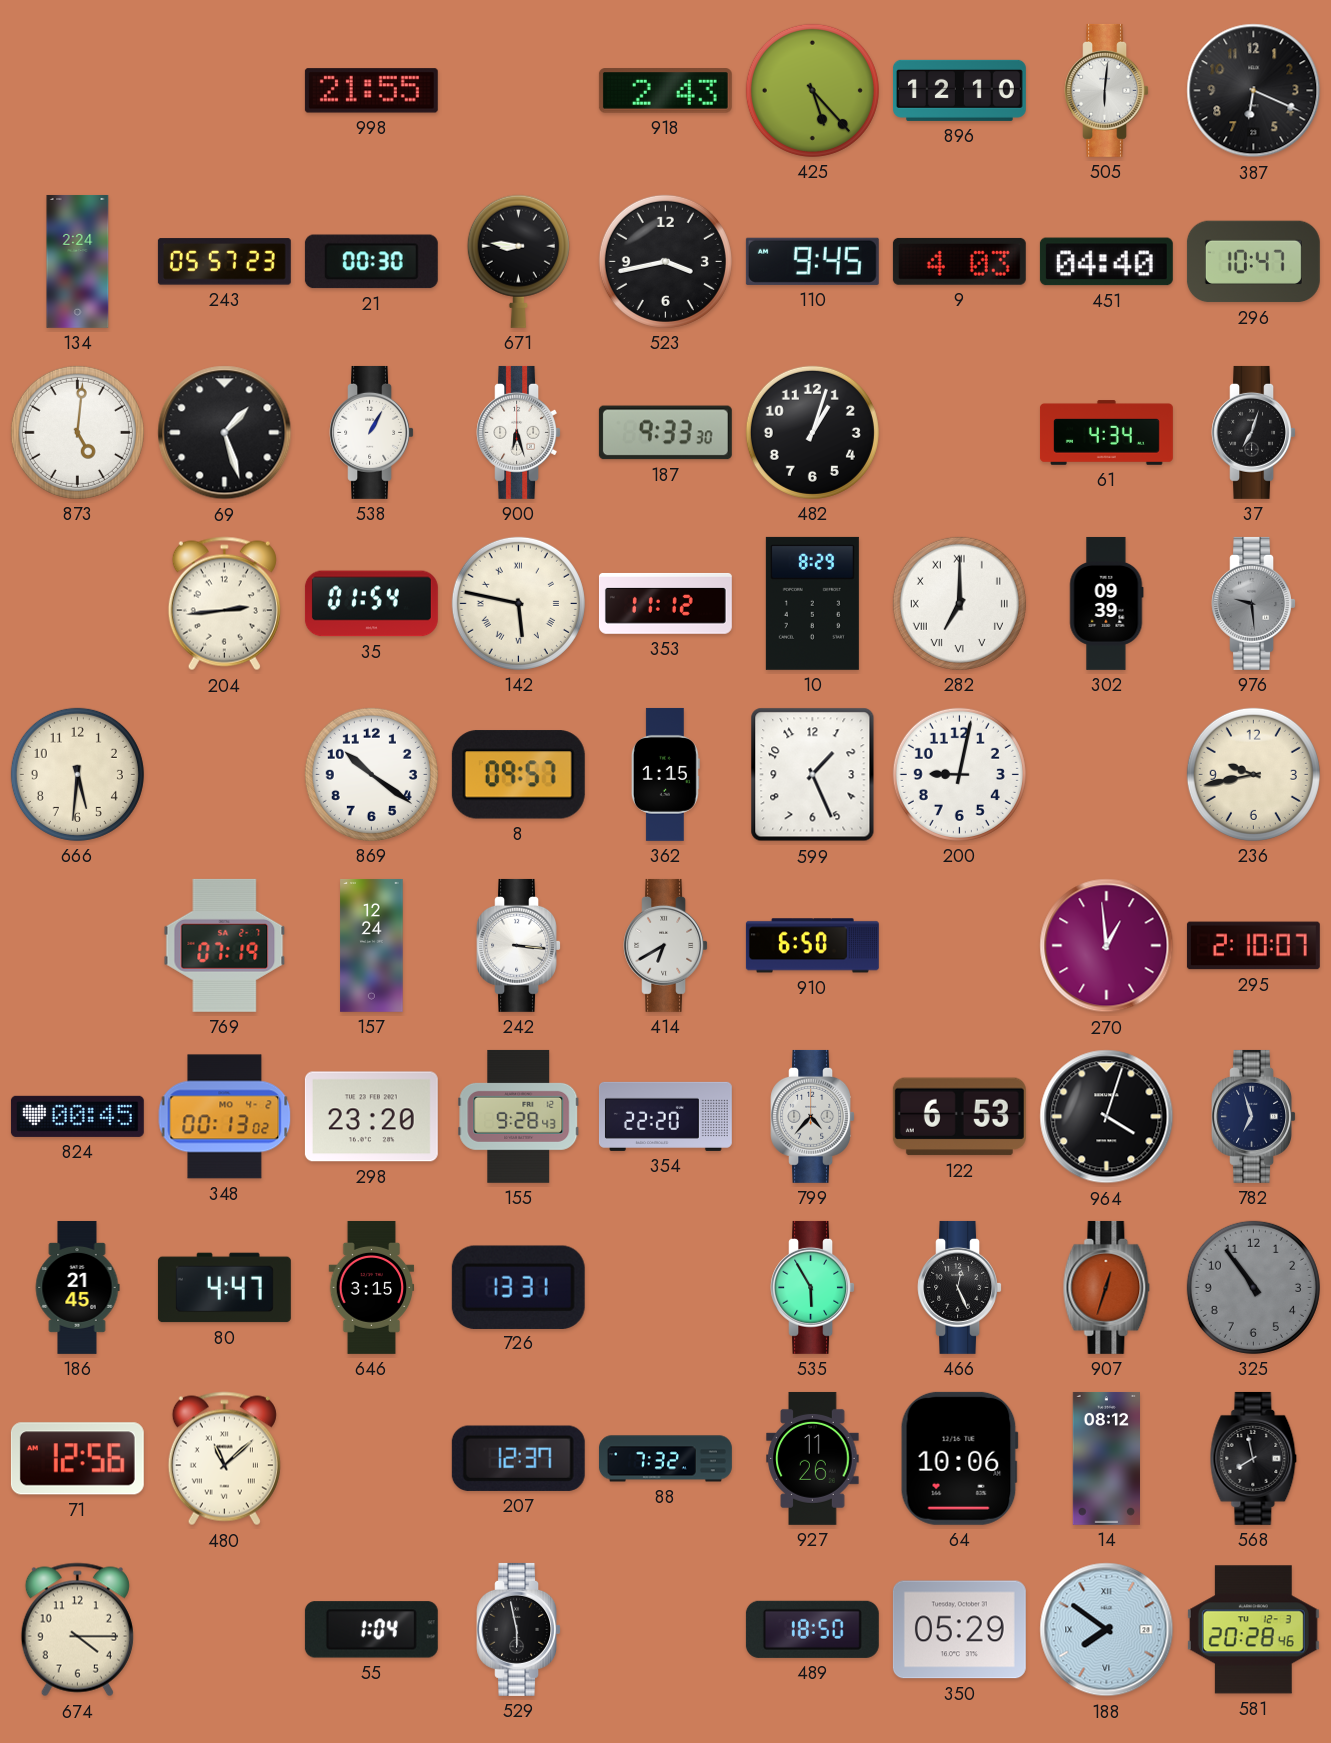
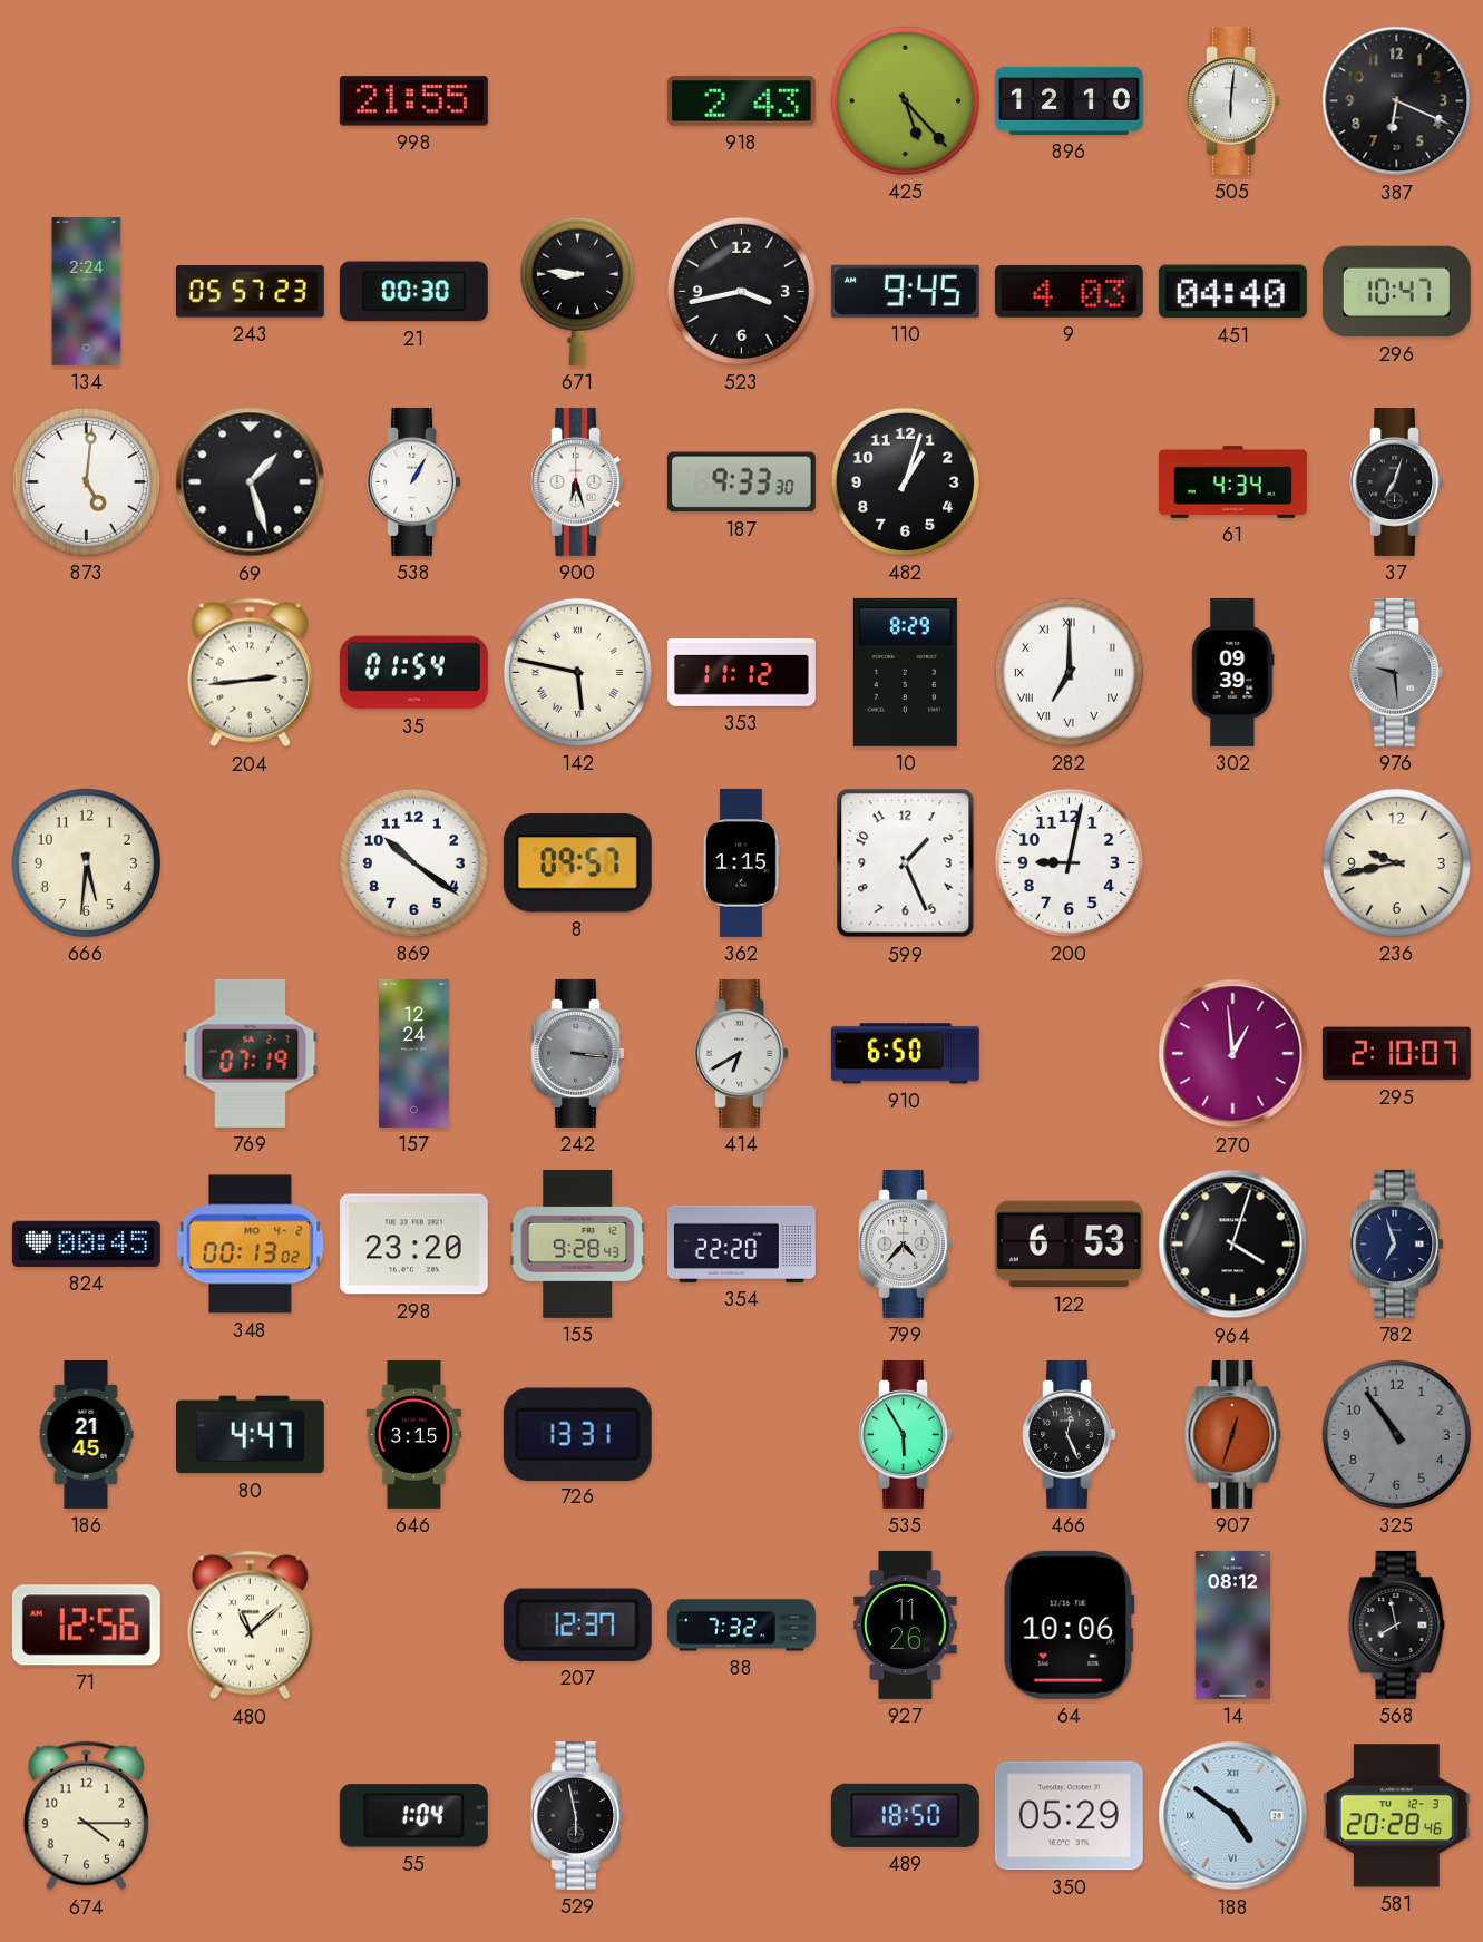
242 dial: white -> grey
188: 7:51 -> 4:51
